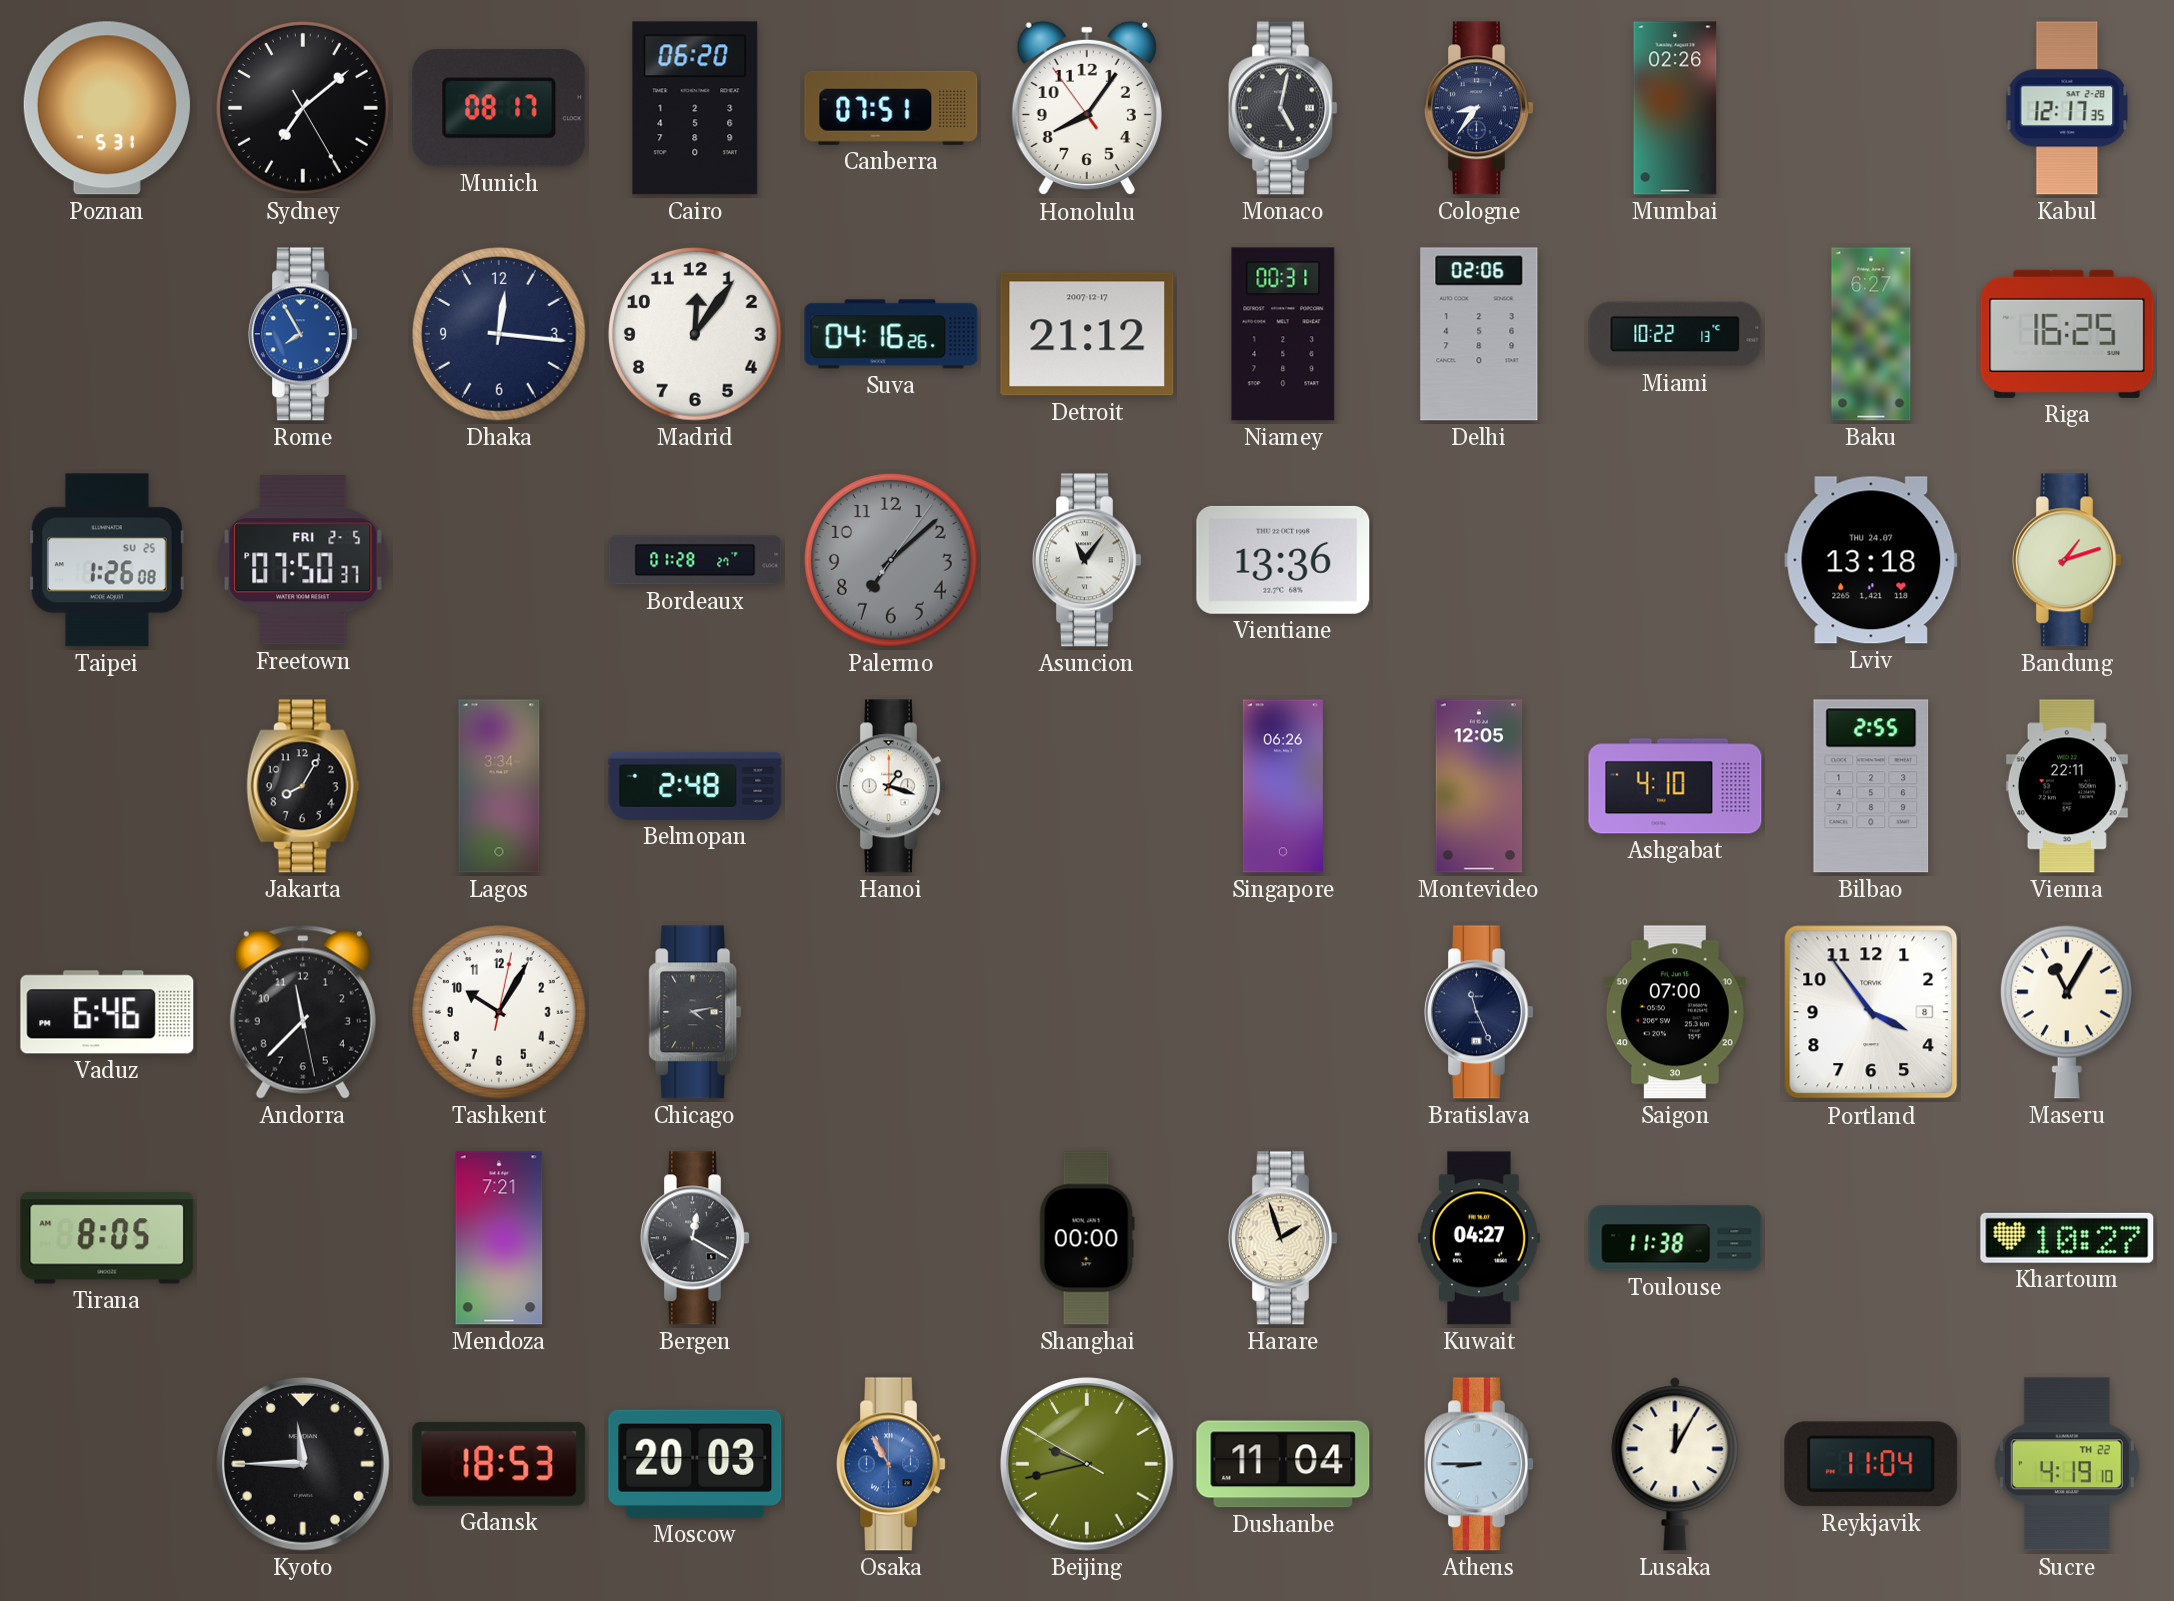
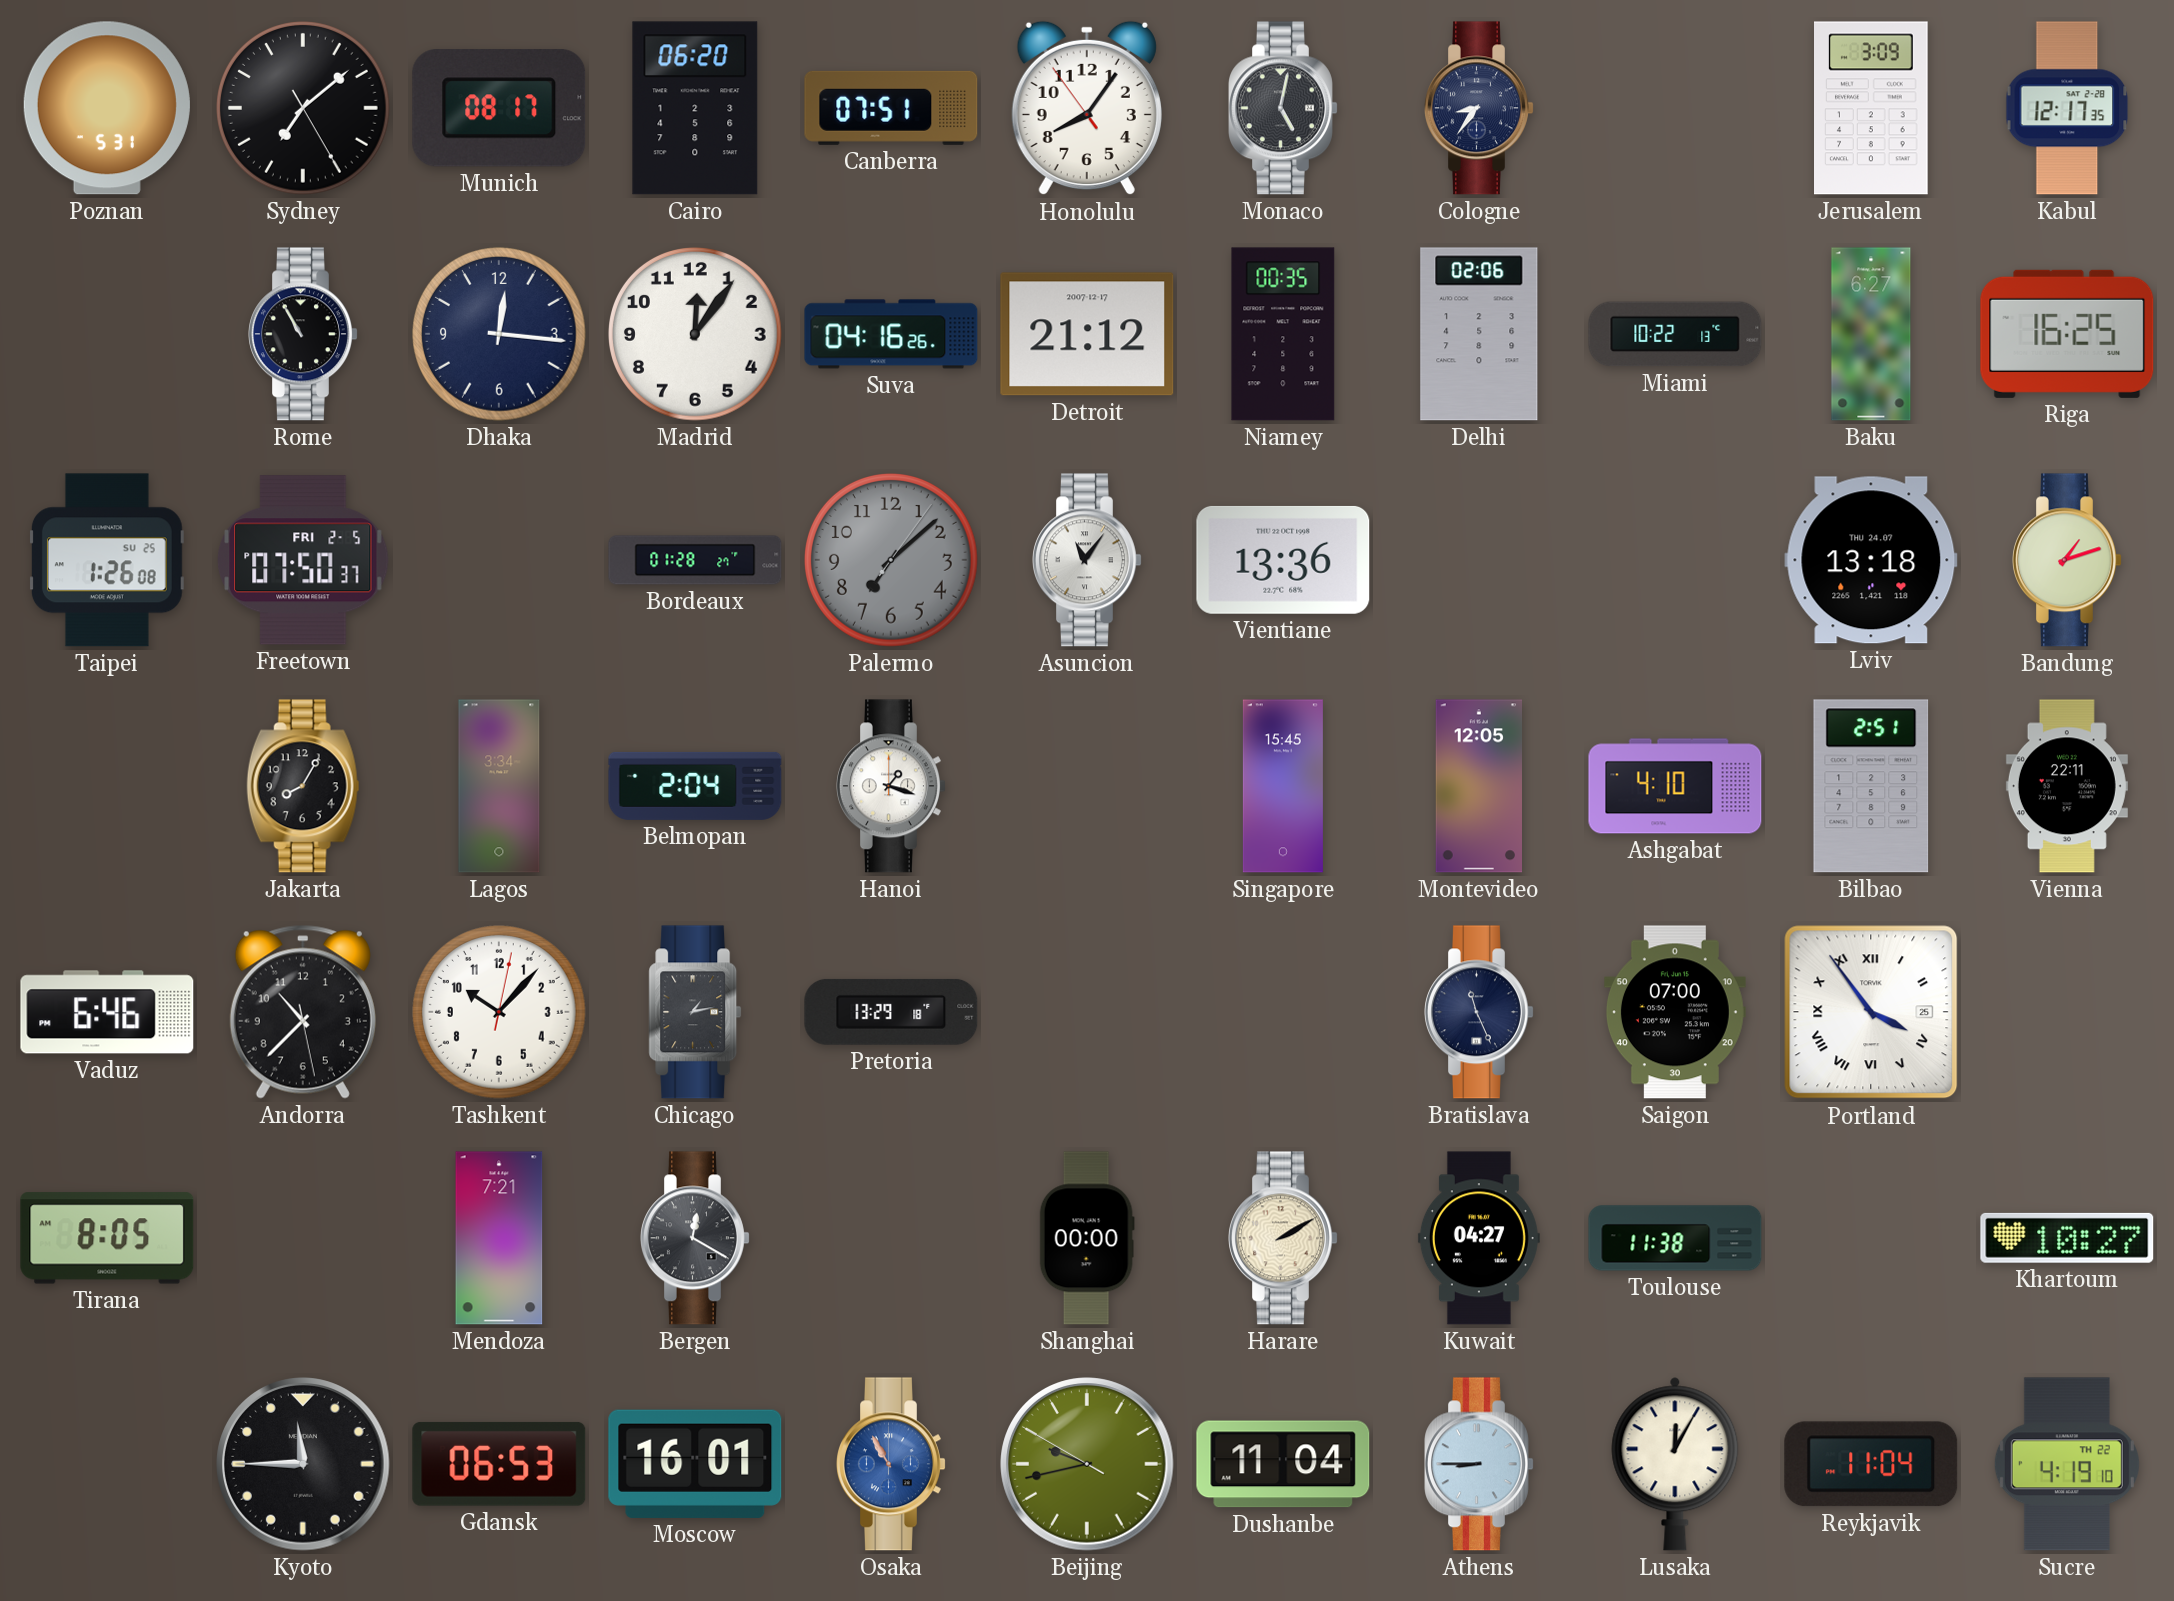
Mumbai: 02:26 -> none
Jerusalem: none -> 3:09
Rome: 7:55 -> 10:55
Rome dial: blue -> black
Niamey: 00:31 -> 00:35
Belmopan: 2:48 -> 2:04
Singapore: 06:26 -> 15:45
Bilbao: 2:55 -> 2:51
Andorra: 11:37 -> 10:37
Tashkent: 10:05 -> 10:07
Chicago: 4:13 -> 1:13
Pretoria: none -> 13:29
Portland date: 8 -> 25
Portland numerals: Arabic -> Roman
Maseru: 11:05 -> none
Harare: 1:57 -> 2:10
Gdansk: 18:53 -> 06:53
Moscow: 20:03 -> 16:01
